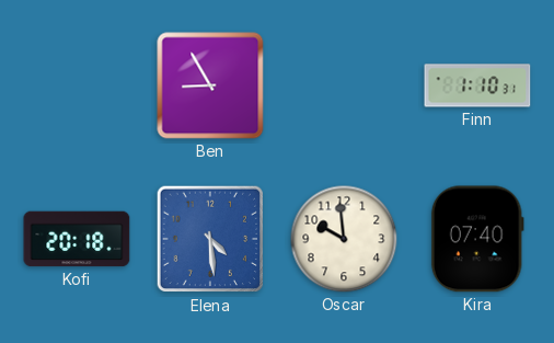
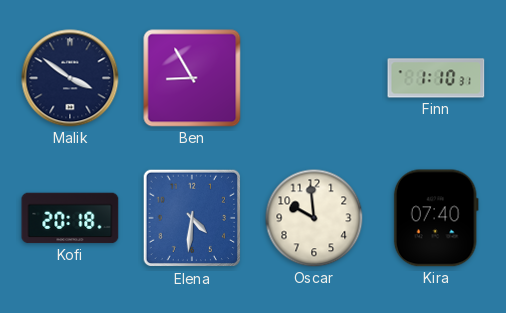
Malik: none -> 3:51
Elena: 4:29 -> 4:31
